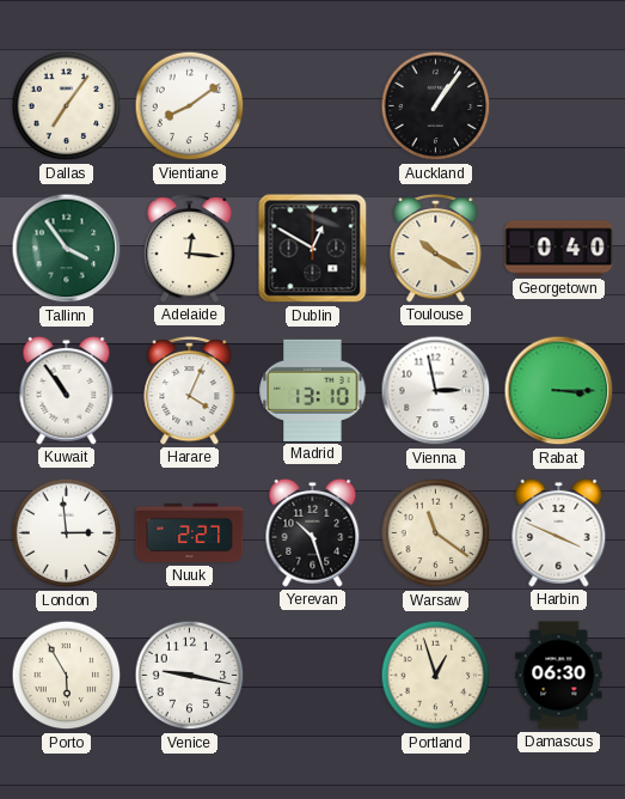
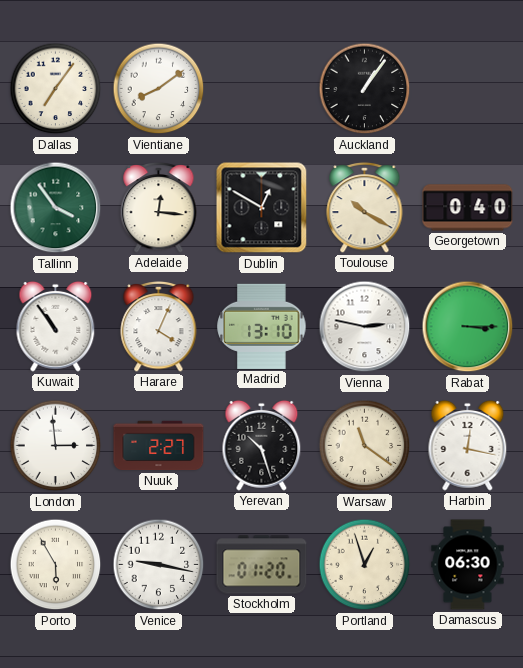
Vienna: 2:58 -> 2:47
Harbin: 3:49 -> 12:17
Stockholm: none -> 01:20
